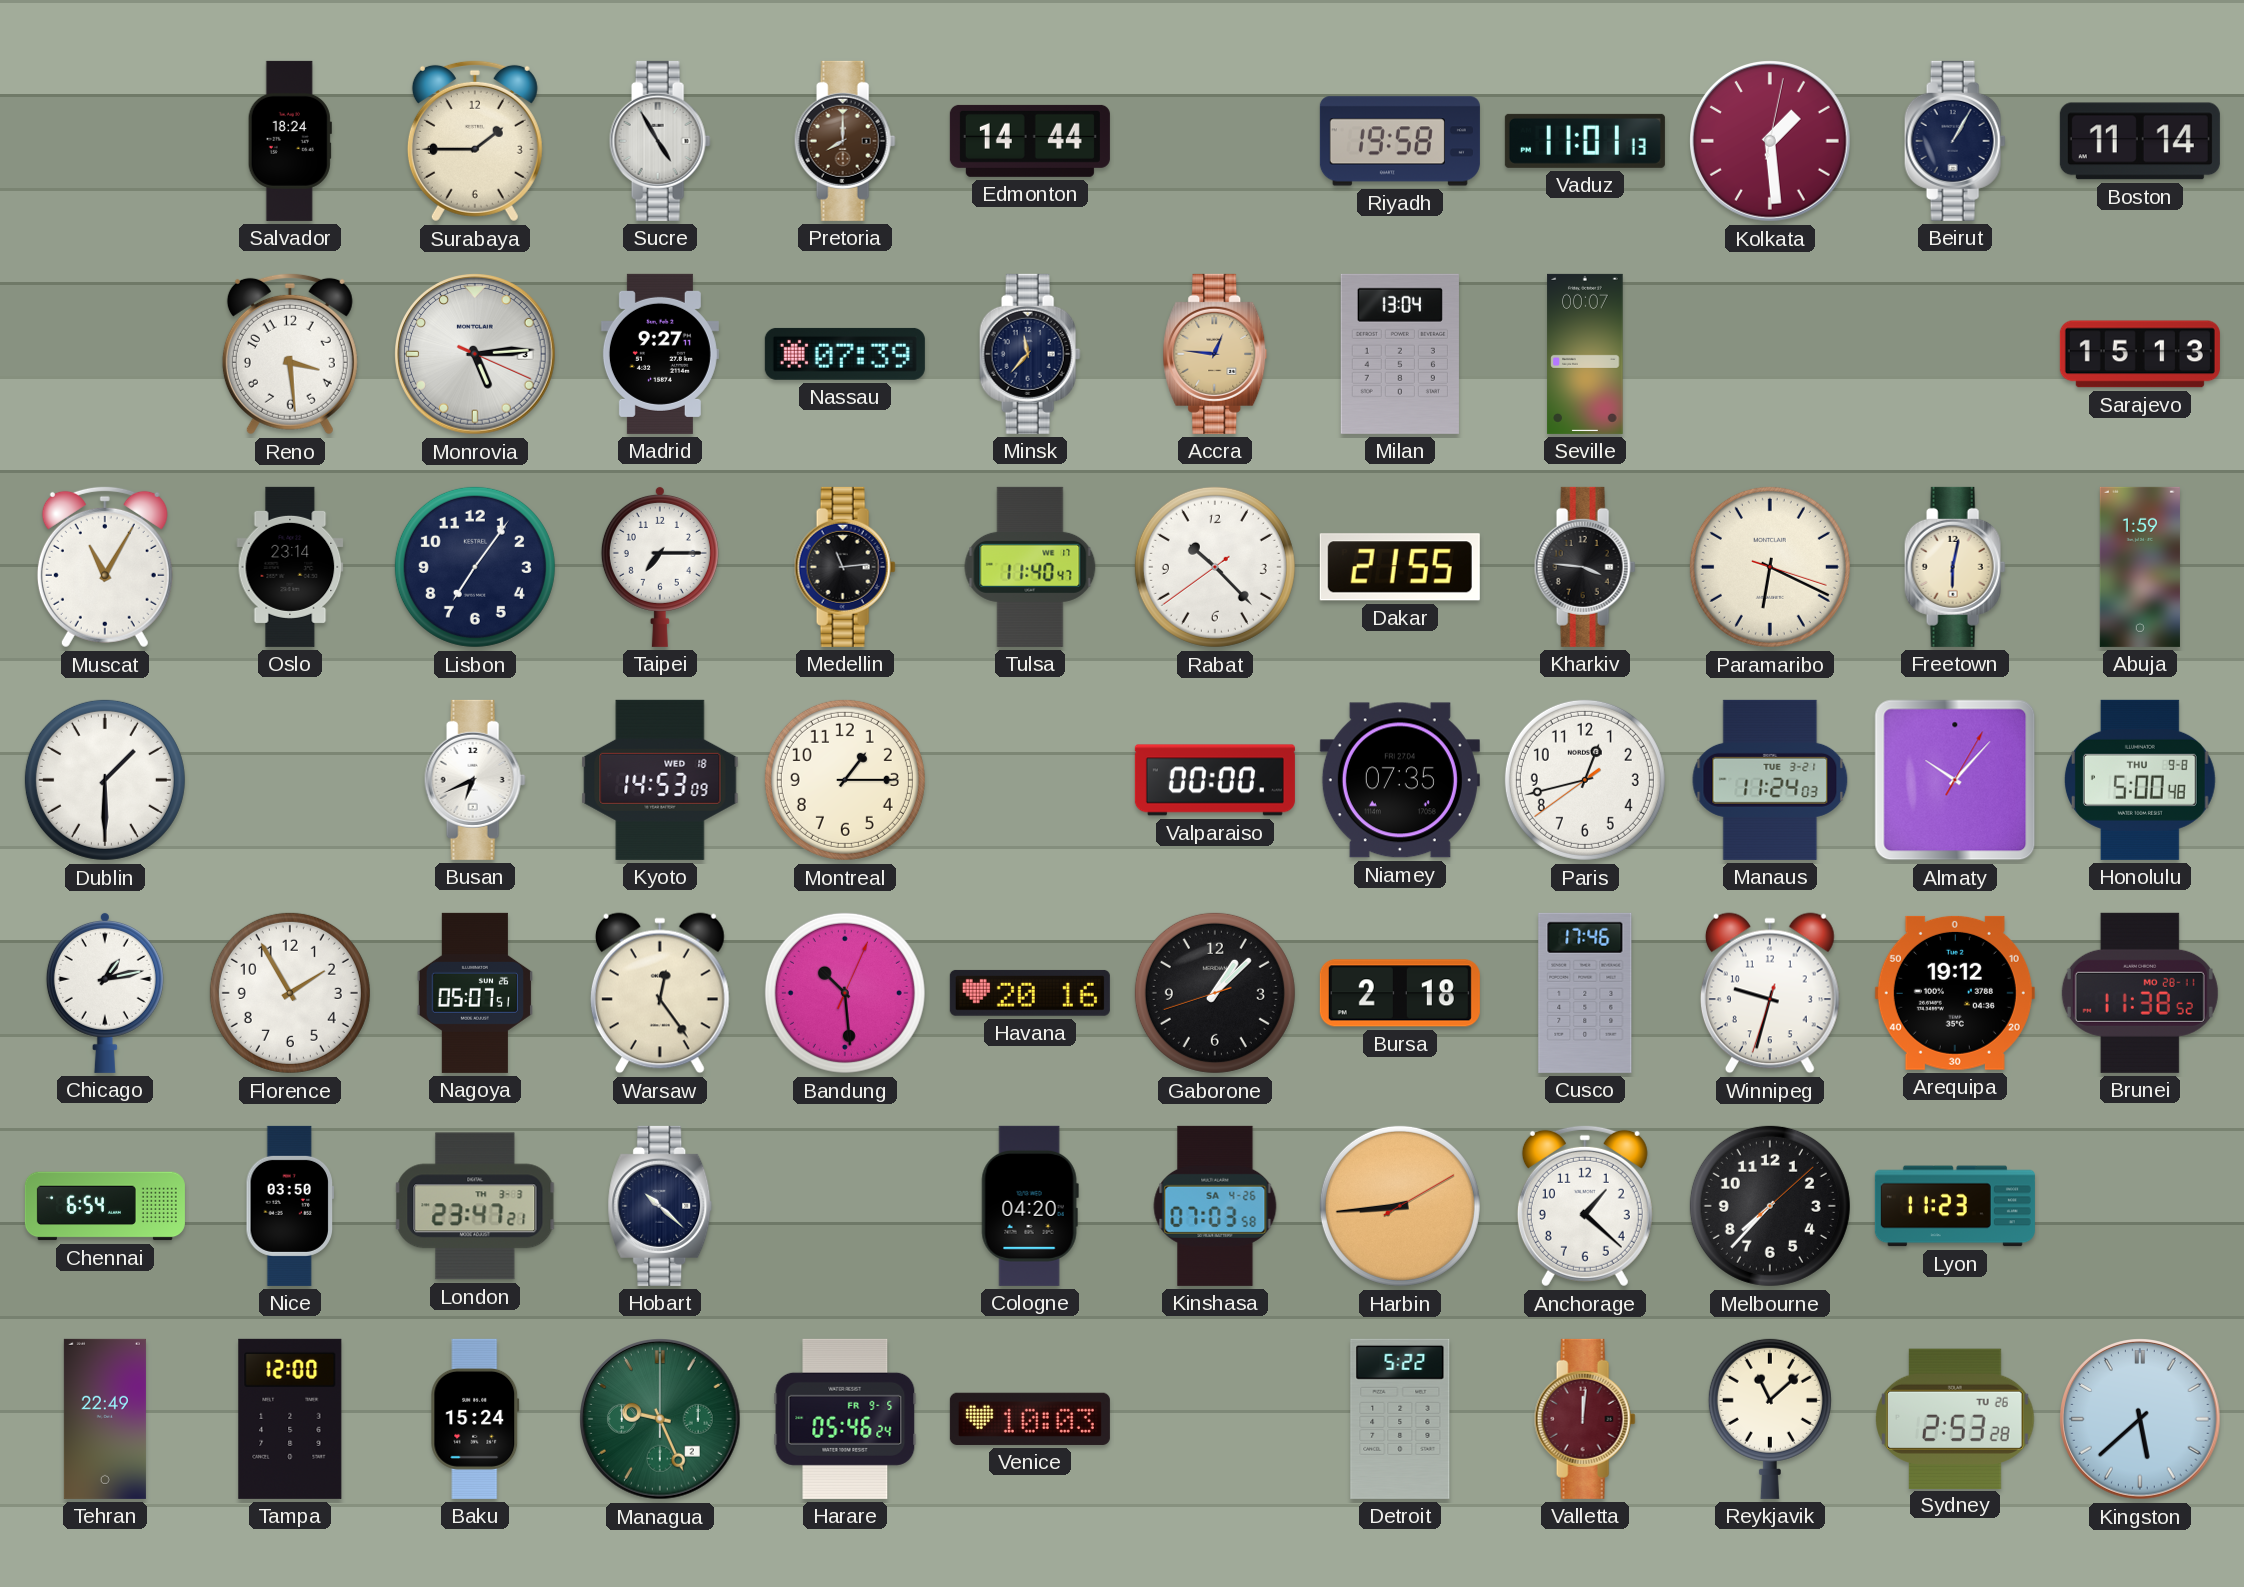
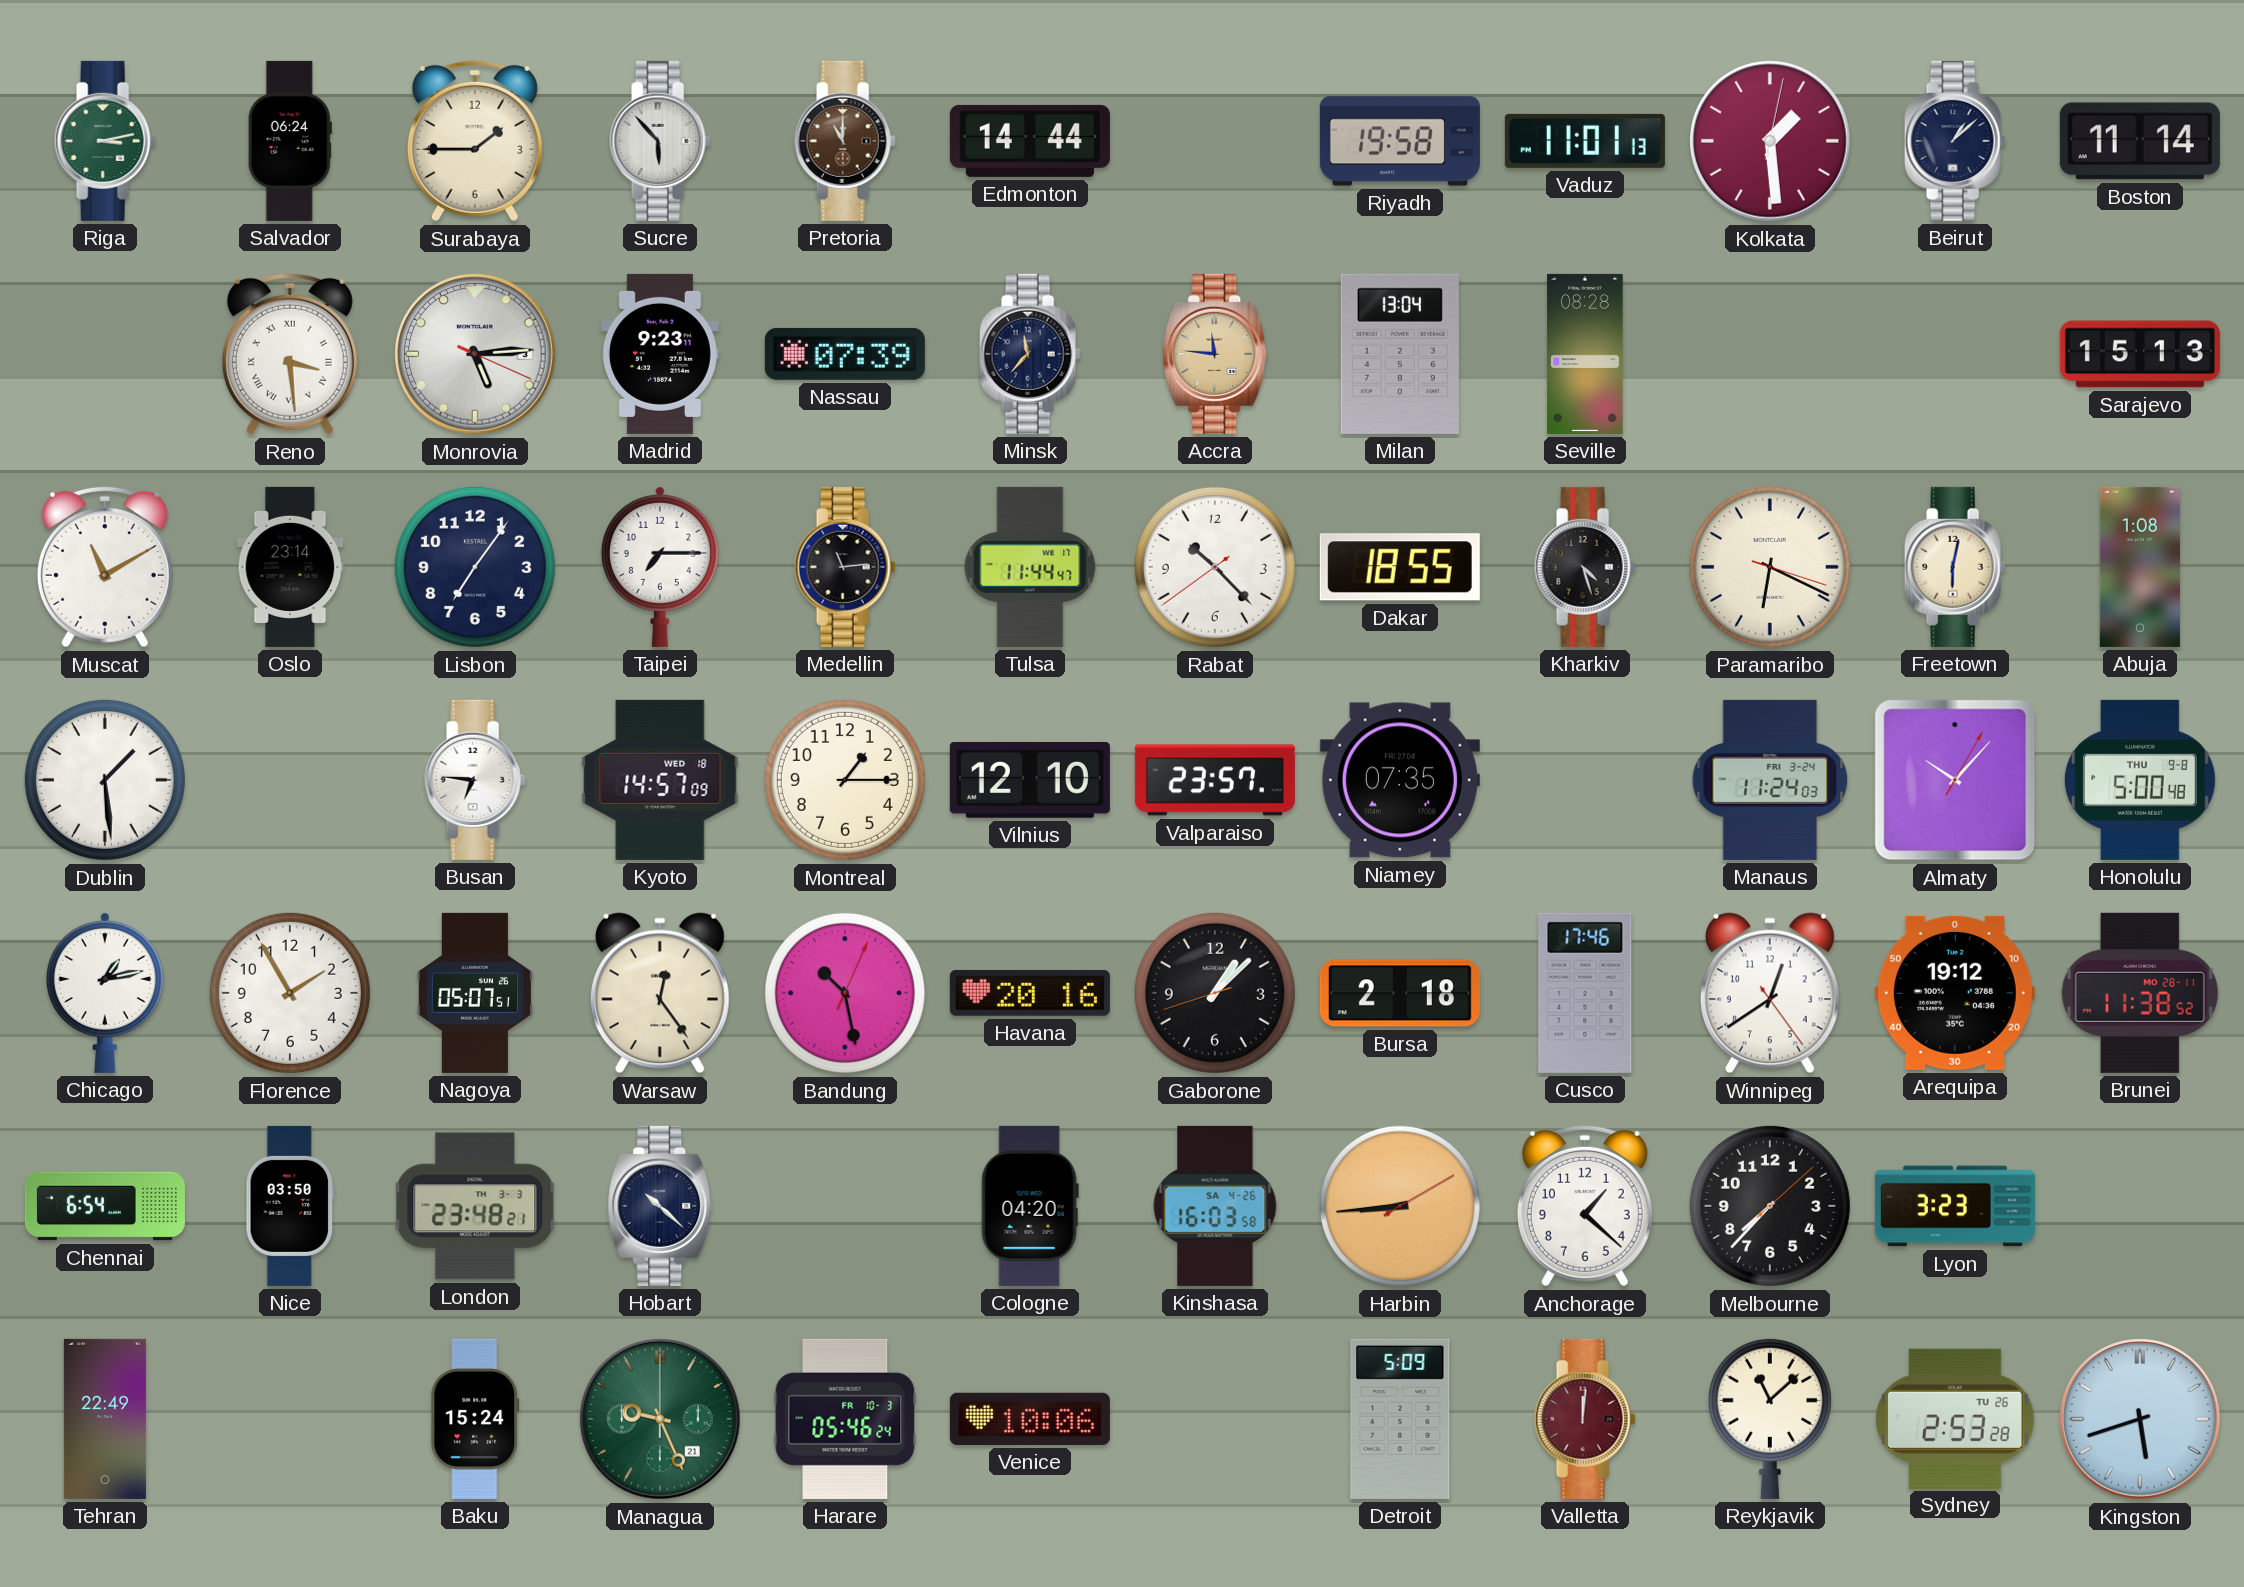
Riga: none -> 3:13
Salvador: 18:24 -> 06:24
Sucre: 4:55 -> 5:53
Pretoria: 8:00 -> 11:00
Beirut: 1:05 -> 1:08
Reno numerals: Arabic -> Roman
Madrid: 9:27 -> 9:23
Accra: 12:46 -> 11:46
Seville: 00:07 -> 08:28
Muscat: 11:05 -> 11:10
Tulsa: 11:40 -> 11:44
Dakar: 21:55 -> 18:55
Kharkiv: 3:46 -> 4:27
Abuja: 1:59 -> 1:08
Dublin: 1:30 -> 1:29
Busan: 6:41 -> 6:46
Kyoto: 14:53 -> 14:57
Vilnius: none -> 12:10
Valparaiso: 00:00 -> 23:57
Paris: 12:42 -> none
Manaus date: TUE 3-21 -> FRI 3-24
Bandung: 10:29 -> 10:28
Winnipeg: 9:32 -> 12:39
London: 23:47 -> 23:48
Kinshasa: 07:03 -> 16:03
Lyon: 11:23 -> 3:23
Tampa: 12:00 -> none
Managua date: 2 -> 21
Harare date: FR 9-5 -> FR 10-3
Venice: 10:03 -> 10:06
Detroit: 5:22 -> 5:09
Kingston: 5:38 -> 5:42
